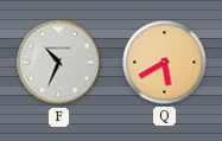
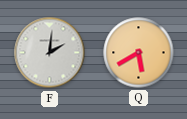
F: 10:34 -> 2:01
